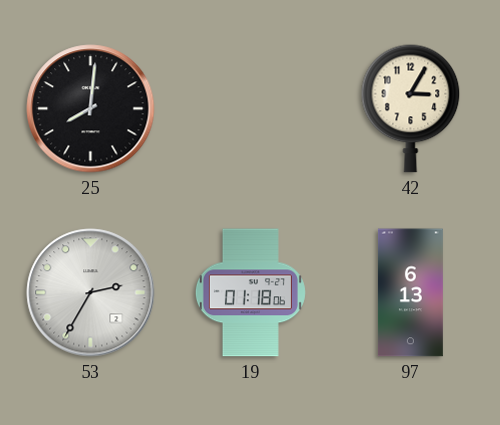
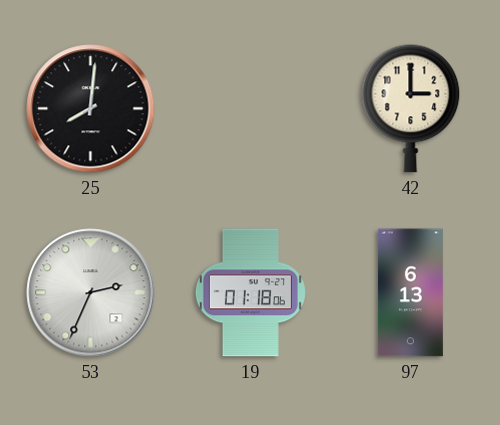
42: 3:05 -> 3:00
53: 2:35 -> 2:34
